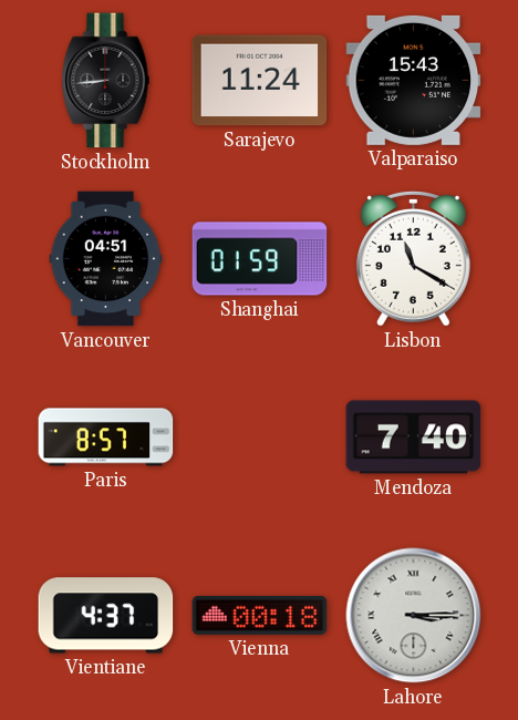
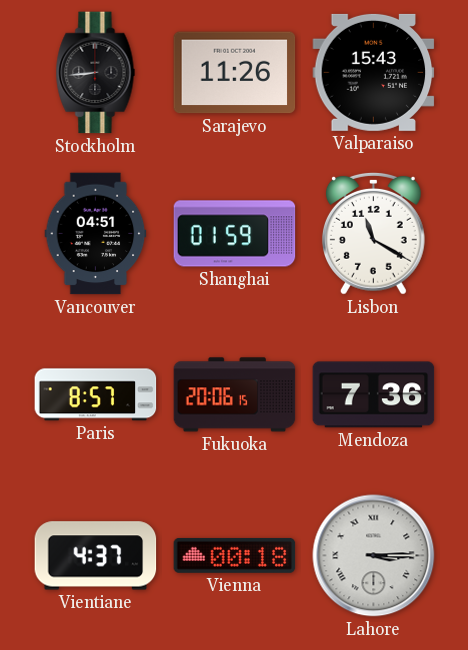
Sarajevo: 11:24 -> 11:26
Fukuoka: none -> 20:06
Mendoza: 7:40 -> 7:36
